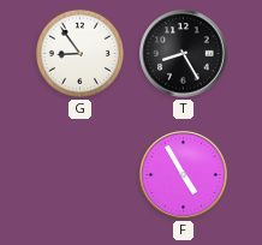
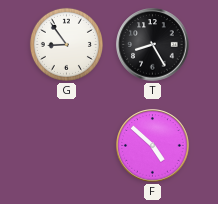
F: 4:55 -> 4:52
